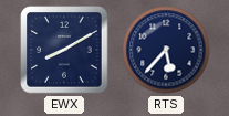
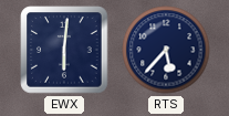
EWX: 8:10 -> 6:01
